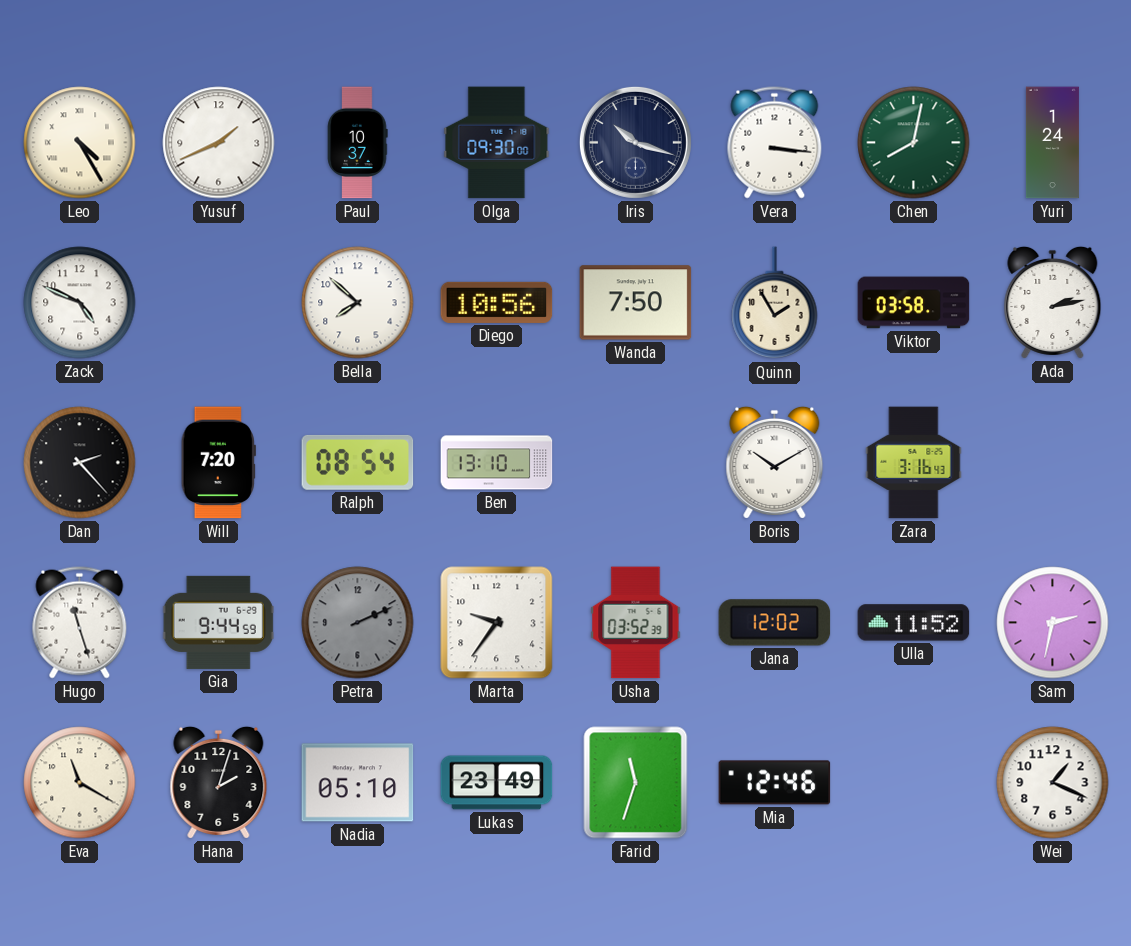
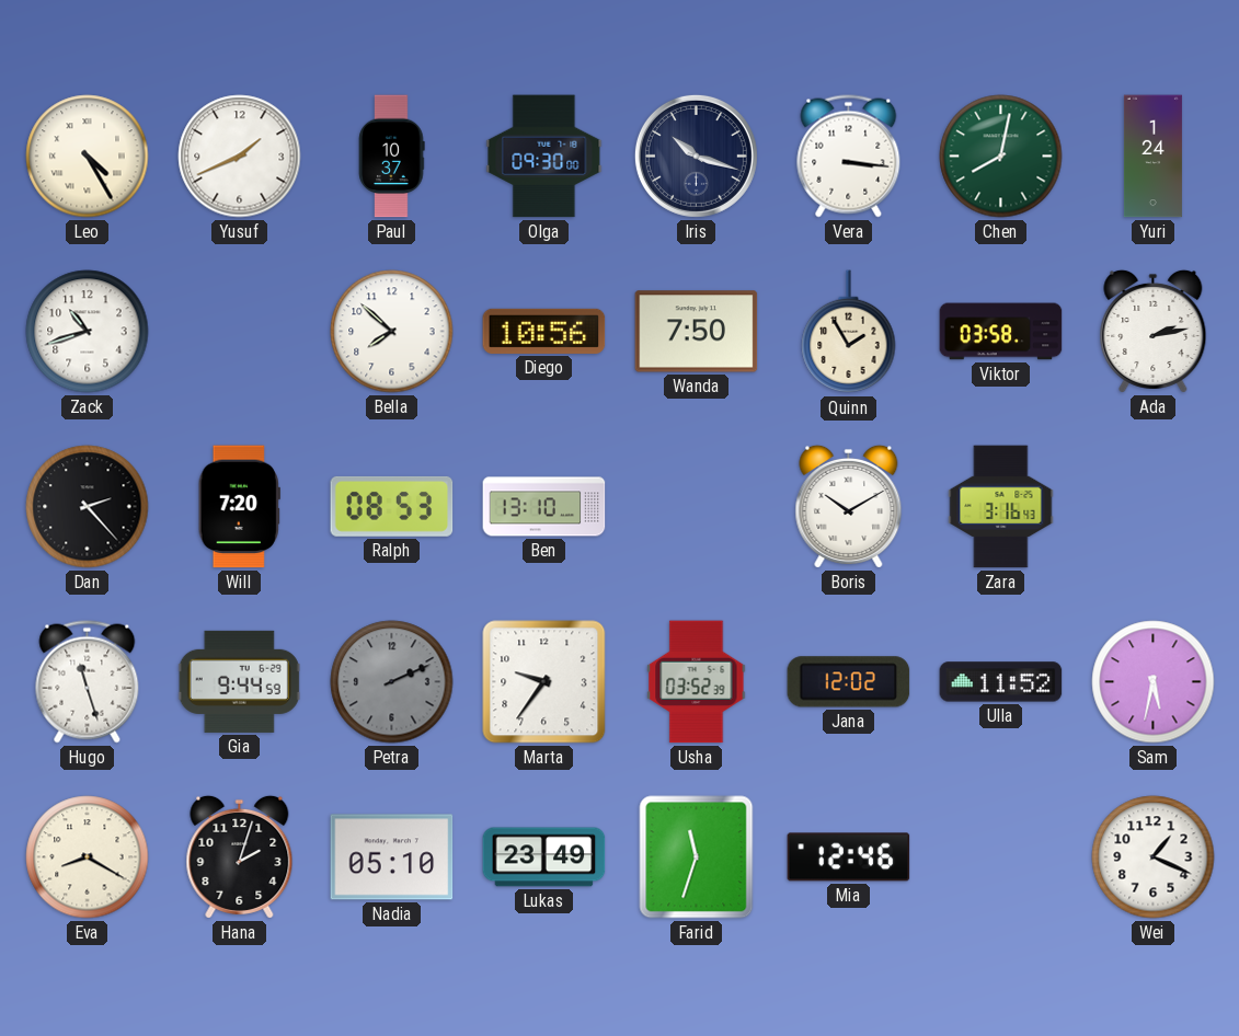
Zack: 4:49 -> 10:42
Ralph: 08:54 -> 08:53
Sam: 2:32 -> 5:32
Eva: 11:20 -> 8:20
